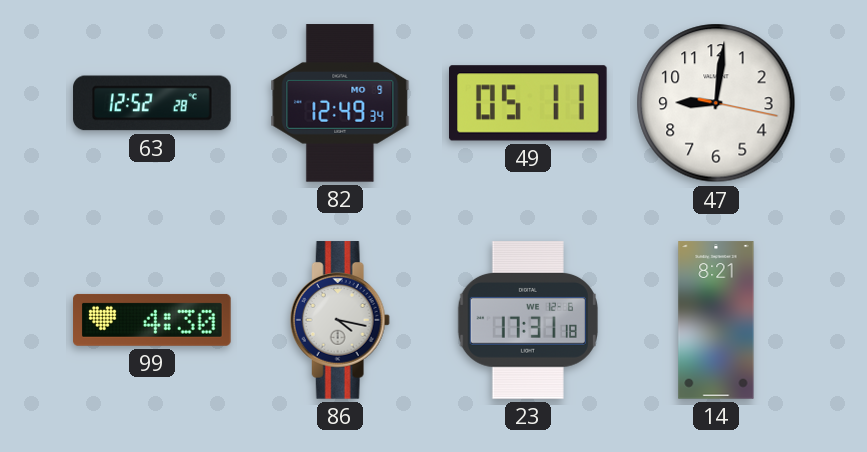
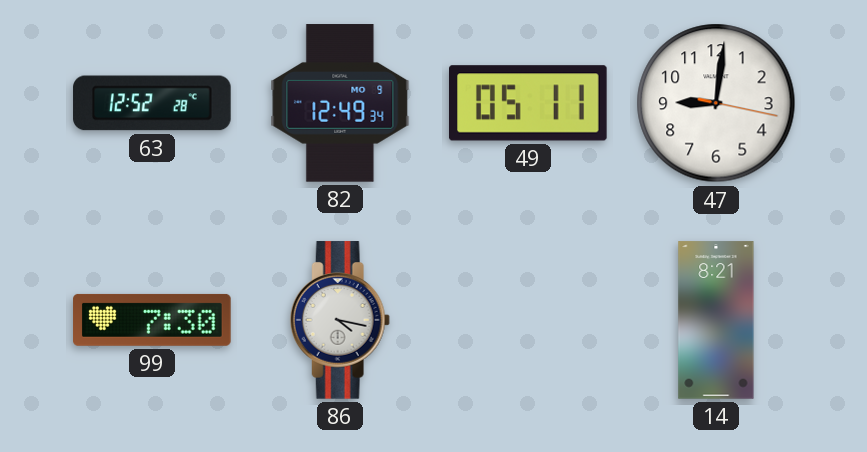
99: 4:30 -> 7:30
23: 17:31 -> none
